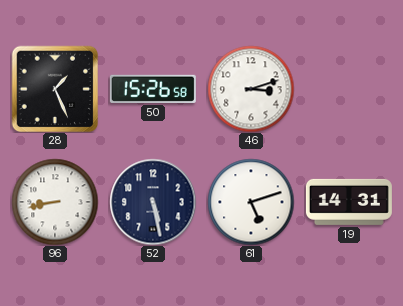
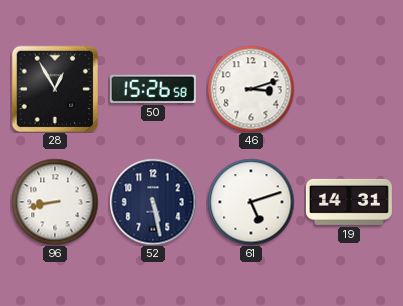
28: 1:26 -> 12:55
